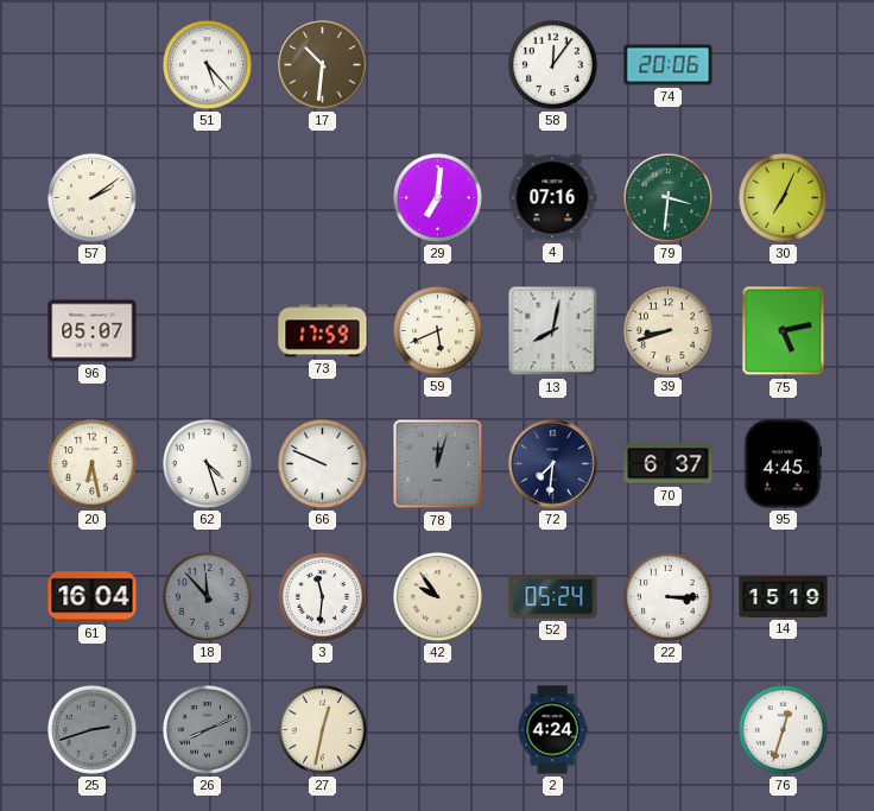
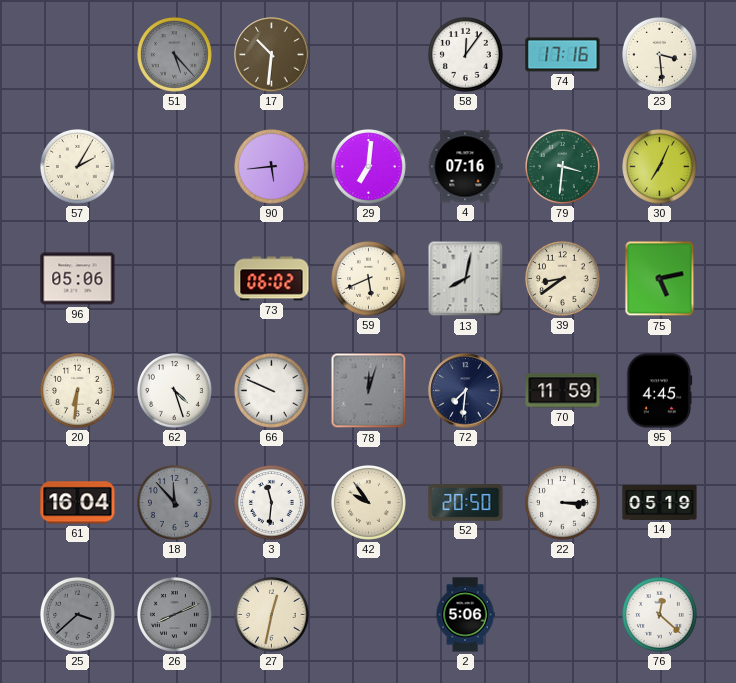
51 dial: white -> grey
74: 20:06 -> 17:16
23: none -> 3:29
57: 2:09 -> 2:05
90: none -> 5:44
96: 05:07 -> 05:06
73: 17:59 -> 06:02
39: 8:42 -> 8:39
20: 6:28 -> 6:31
70: 6:37 -> 11:59
52: 05:24 -> 20:50
14: 15:19 -> 05:19
25: 2:42 -> 3:38
2: 4:24 -> 5:06
76: 12:33 -> 12:22
